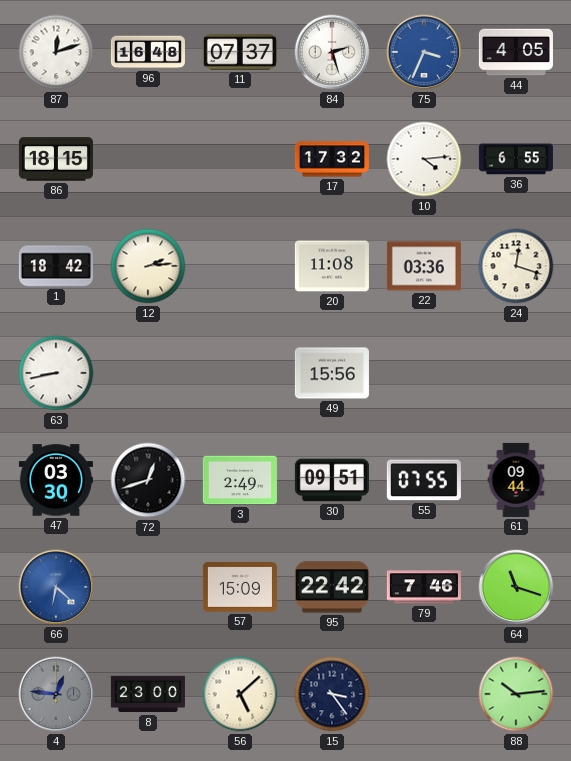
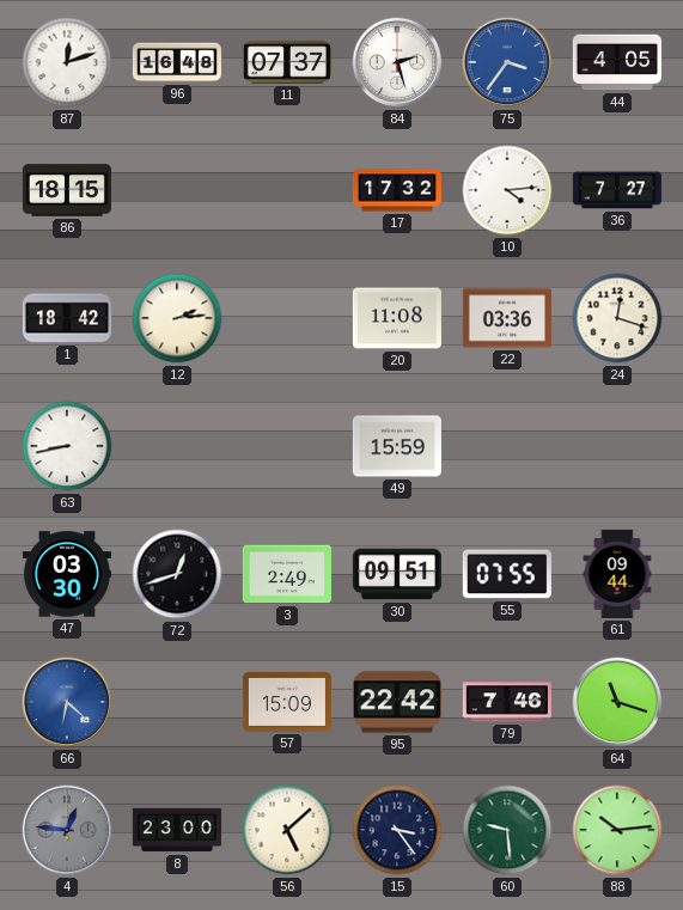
75: 3:34 -> 3:36
36: 6:55 -> 7:27
49: 15:56 -> 15:59
60: none -> 9:29
